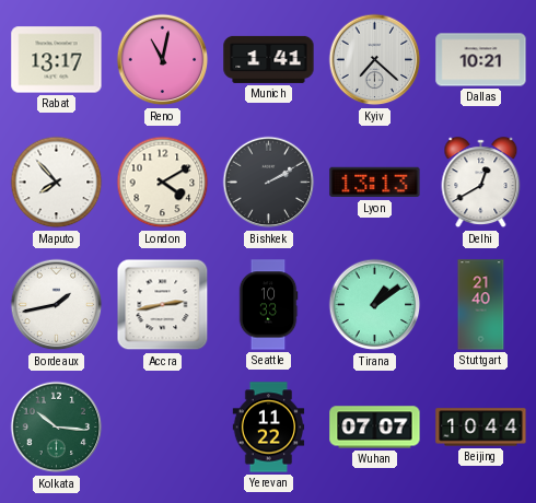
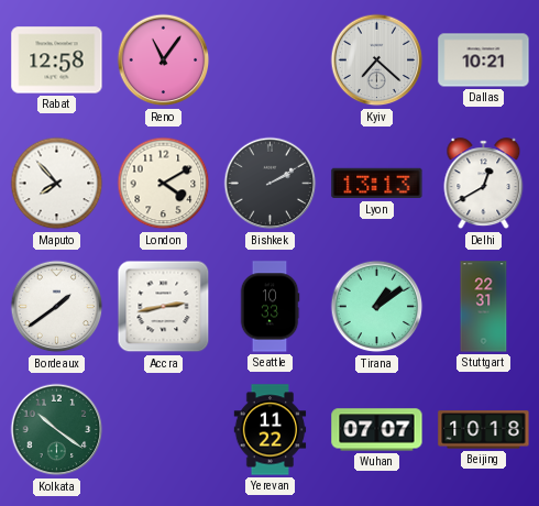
Rabat: 13:17 -> 12:58
Reno: 11:02 -> 11:06
Munich: 1:41 -> none
Bordeaux: 1:43 -> 1:39
Stuttgart: 21:40 -> 22:31
Kolkata: 10:16 -> 10:21
Beijing: 10:44 -> 10:18
